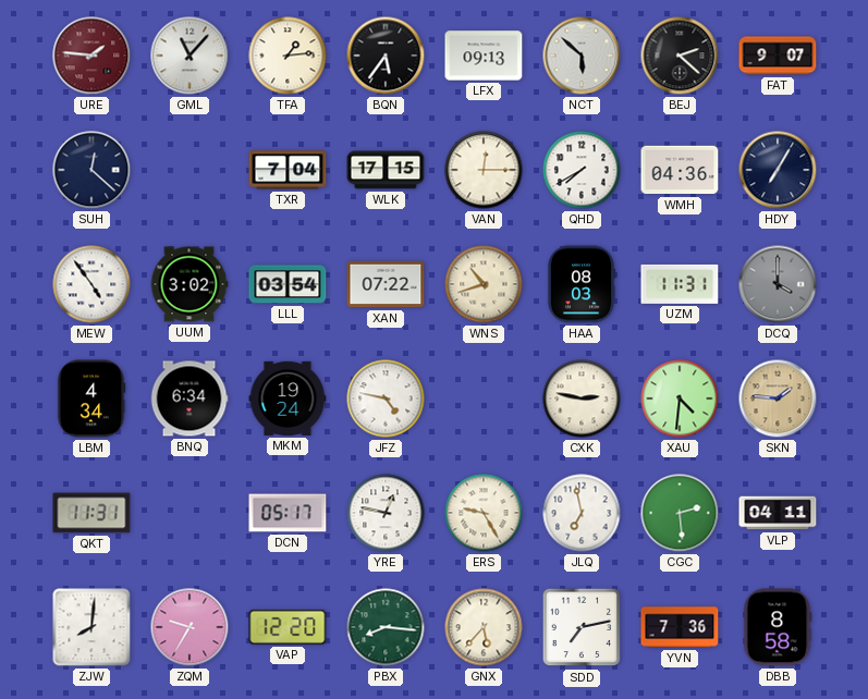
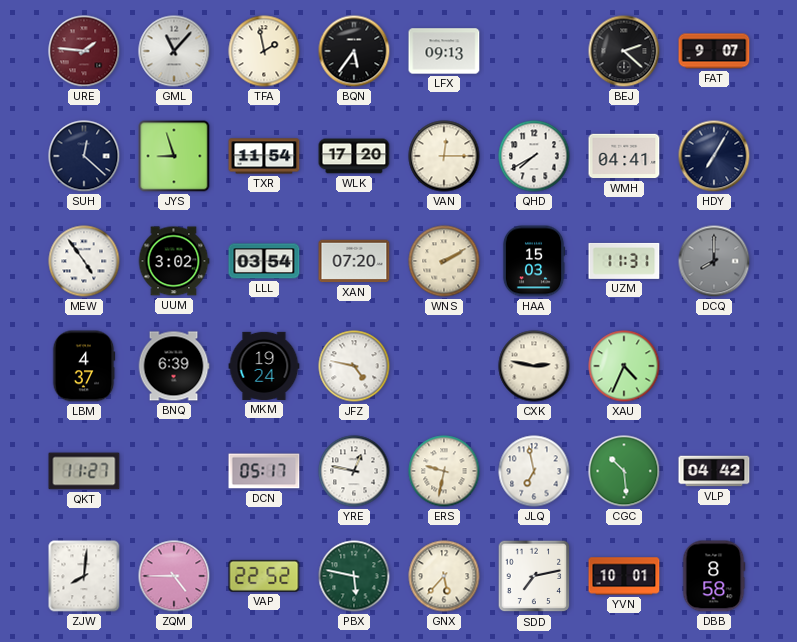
TFA: 1:14 -> 1:58
NCT: 5:52 -> none
JYS: none -> 8:57
TXR: 7:04 -> 11:54
WLK: 17:15 -> 17:20
WMH: 04:36 -> 04:41
XAN: 07:22 -> 07:20
WNS: 10:42 -> 2:10
HAA: 08:03 -> 15:03
DCQ: 4:00 -> 8:00
LBM: 4:34 -> 4:37
BNQ: 6:34 -> 6:39
XAU: 4:31 -> 4:34
SKN: 1:46 -> none
QKT: 11:31 -> 11:27
ERS: 9:25 -> 9:32
CGC: 2:29 -> 10:29
VLP: 04:11 -> 04:42
ZQM: 9:35 -> 4:45
VAP: 12:20 -> 22:52
PBX: 8:16 -> 5:47
YVN: 7:36 -> 10:01
